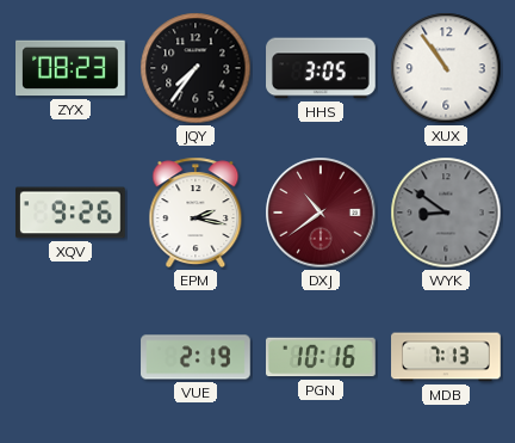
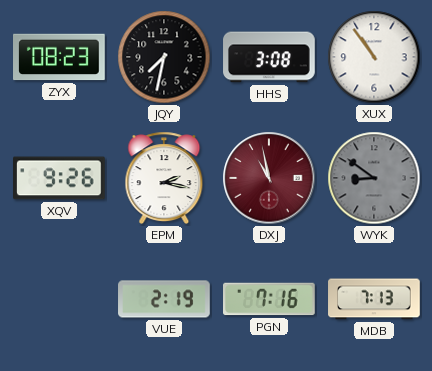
JQY: 7:36 -> 7:32
HHS: 3:05 -> 3:08
DXJ: 10:39 -> 10:58
PGN: 10:16 -> 7:16
